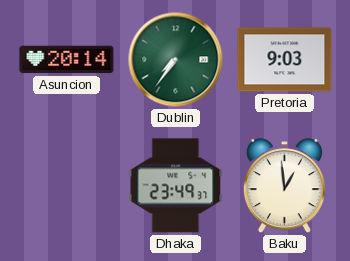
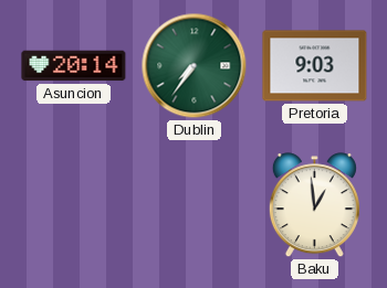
Dhaka: 23:49 -> none
